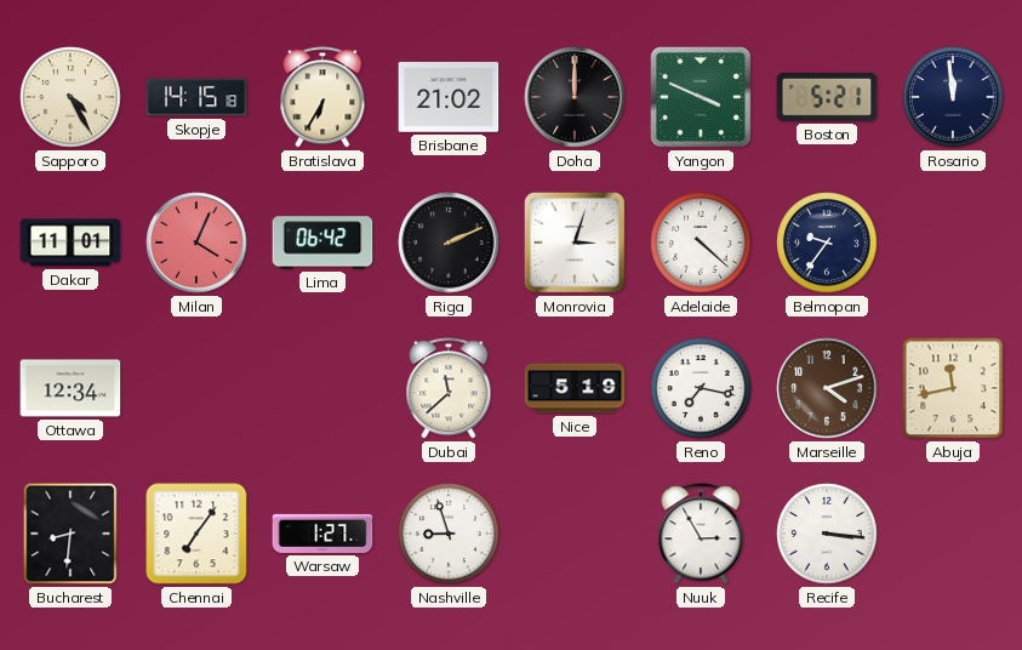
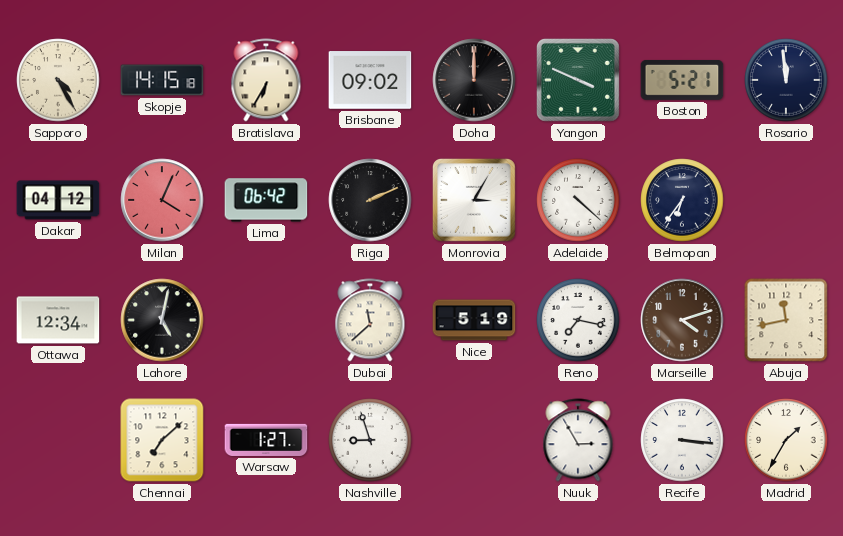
Brisbane: 21:02 -> 09:02
Dakar: 11:01 -> 04:12
Monrovia: 3:03 -> 3:05
Belmopan: 9:36 -> 6:36
Lahore: none -> 5:02
Bucharest: 8:31 -> none
Chennai: 7:06 -> 7:08
Madrid: none -> 1:35
